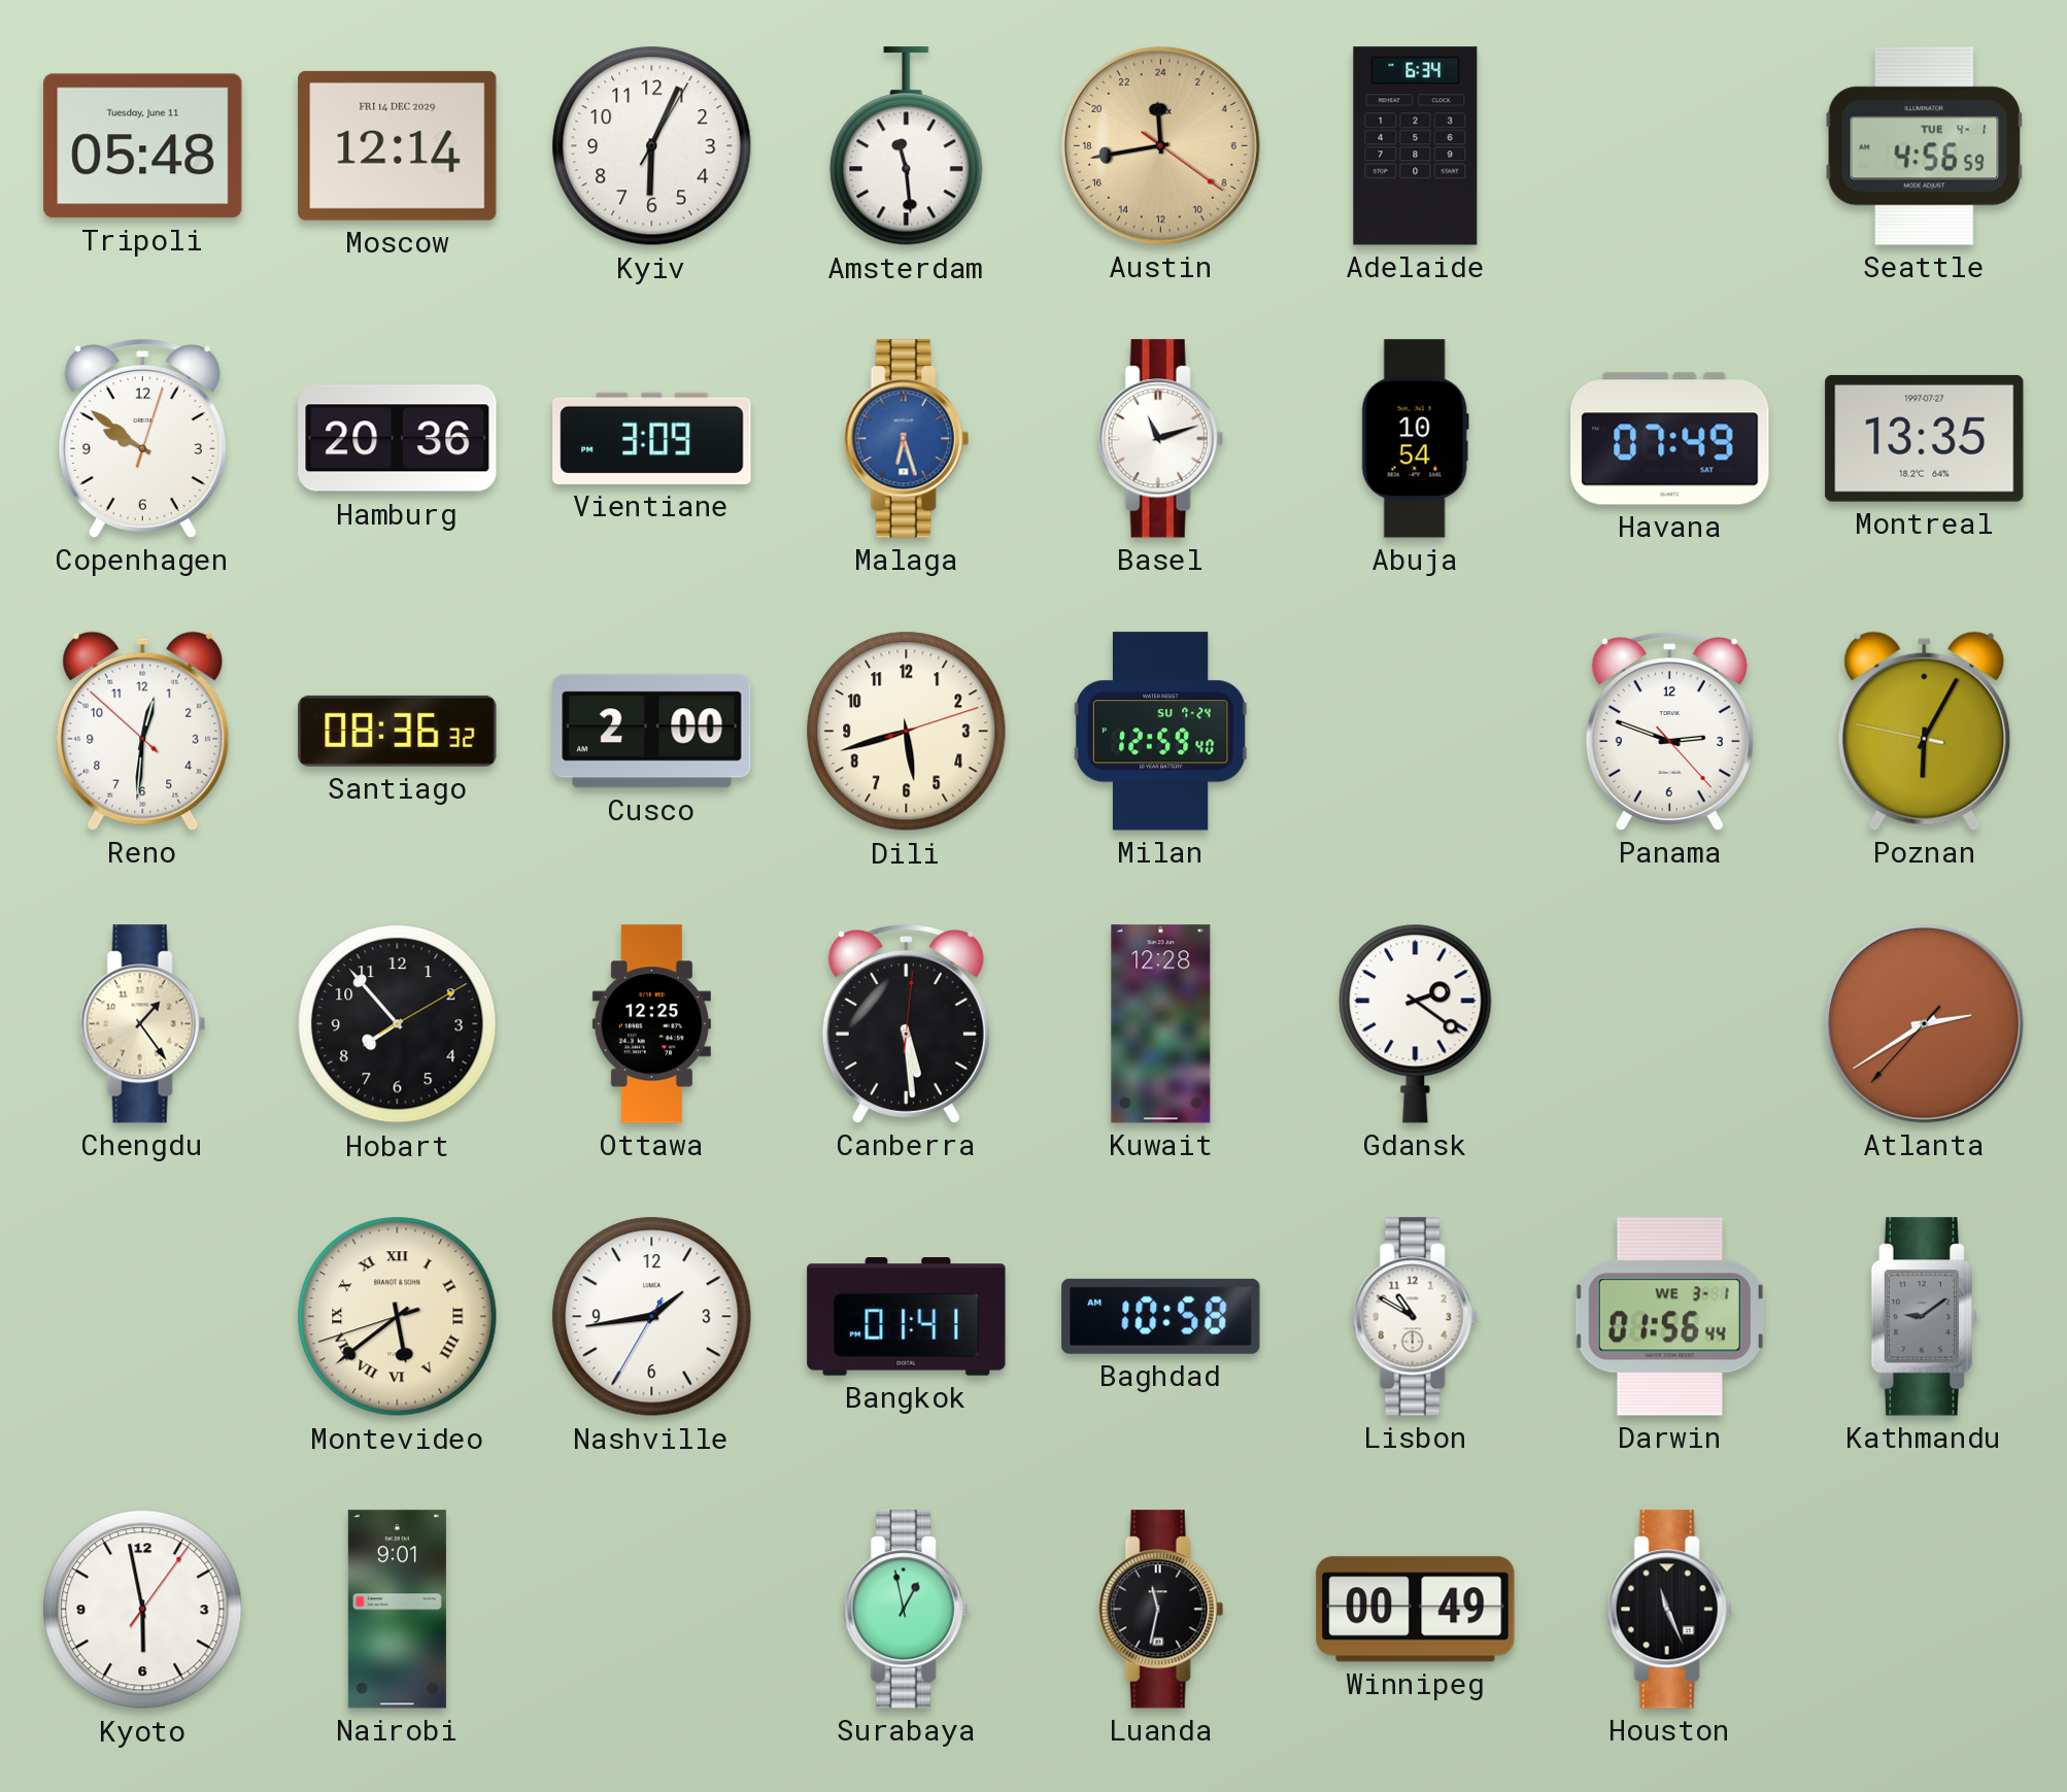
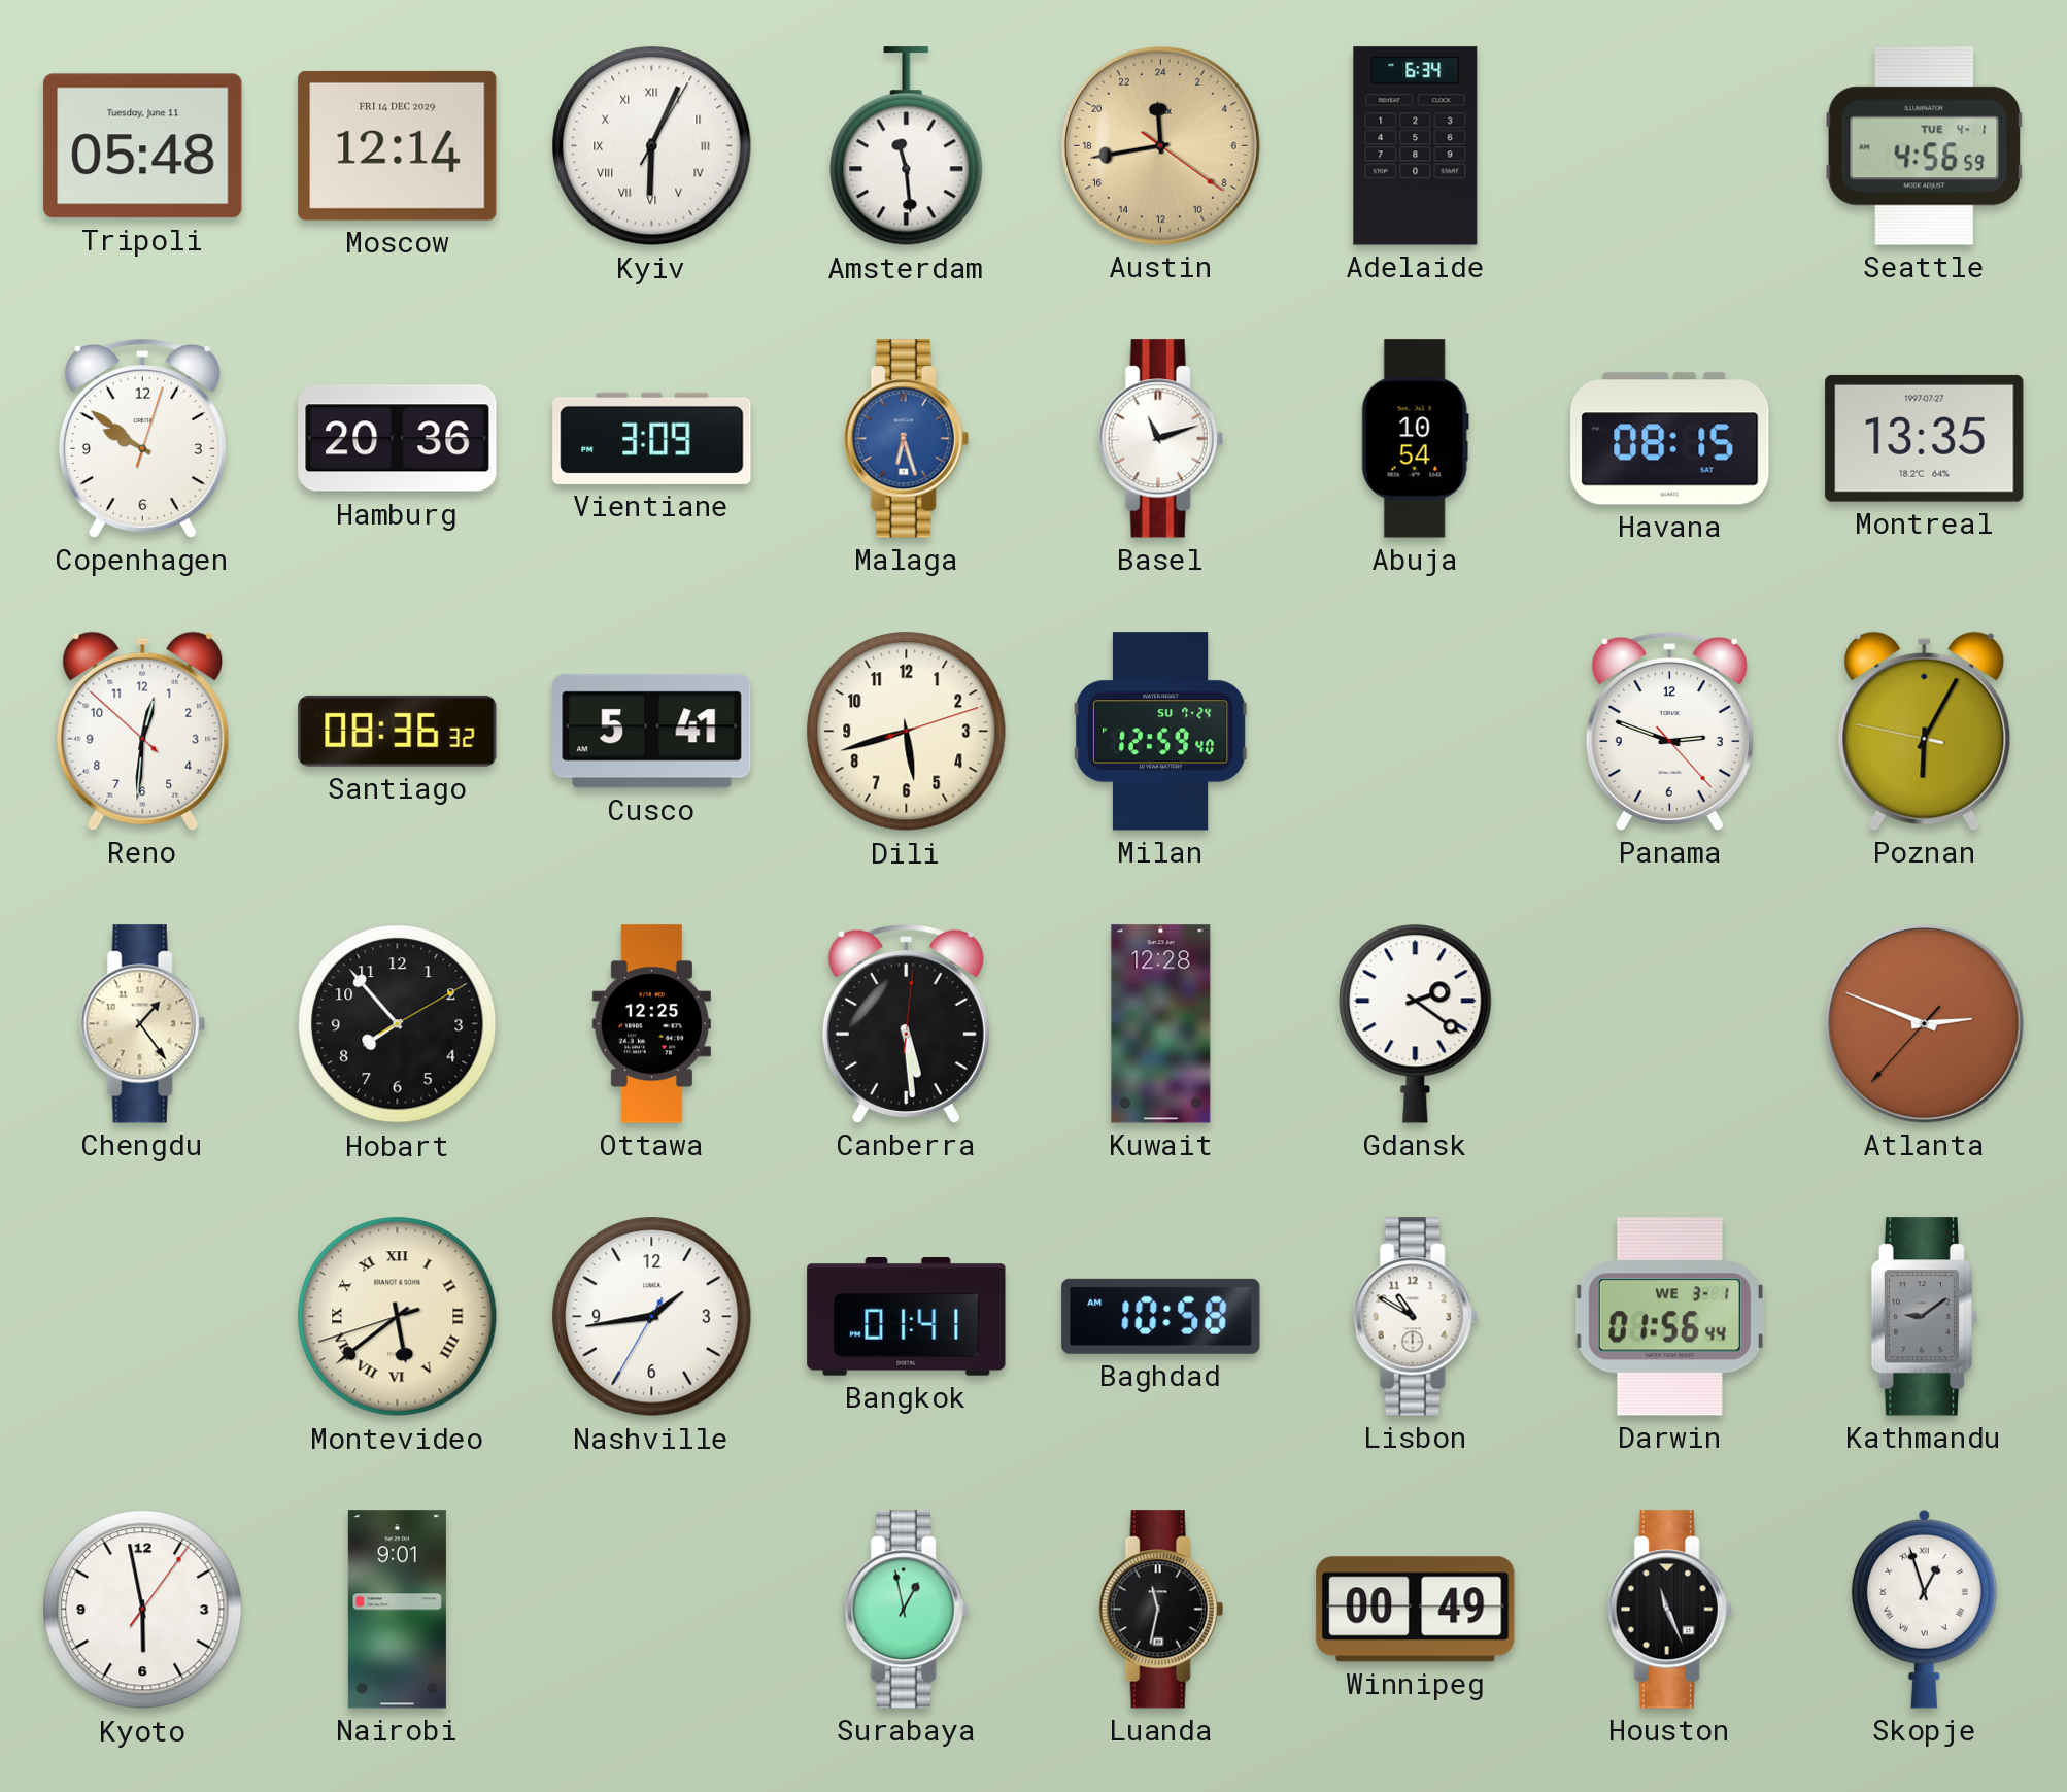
Kyiv numerals: Arabic -> Roman
Havana: 07:49 -> 08:15
Cusco: 2:00 -> 5:41
Atlanta: 2:39 -> 2:48
Skopje: none -> 12:57
